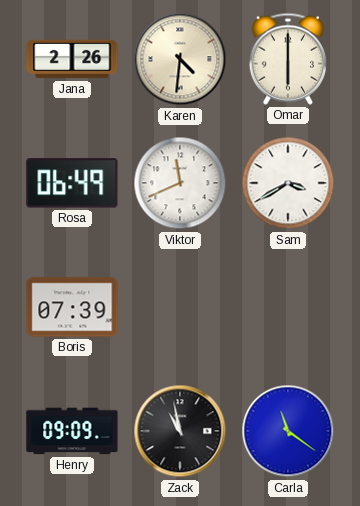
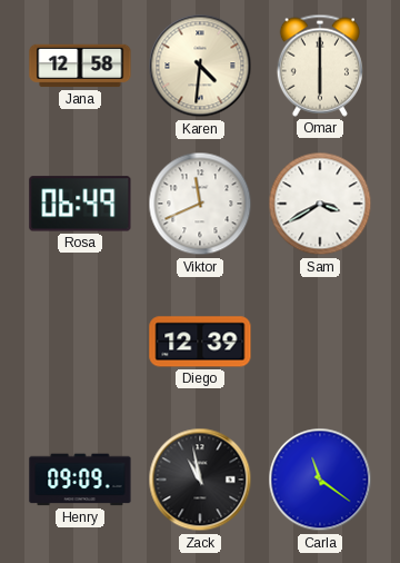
Jana: 2:26 -> 12:58
Boris: 07:39 -> none
Diego: none -> 12:39
